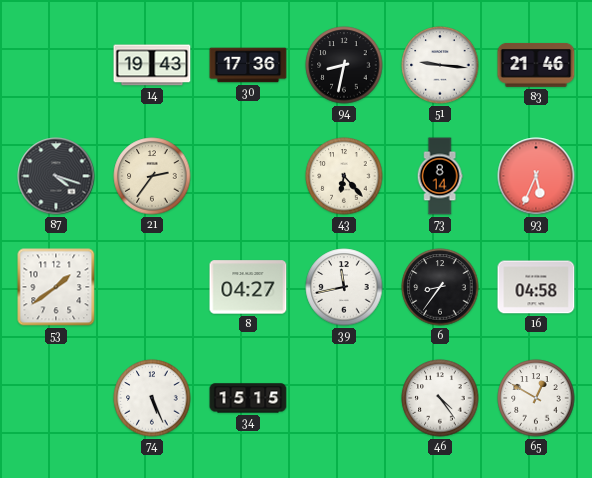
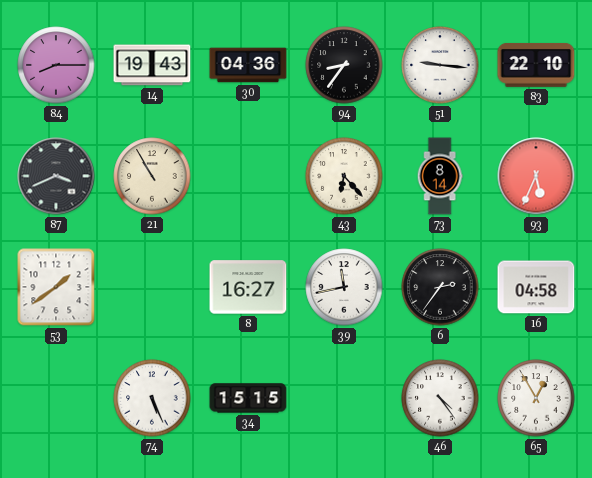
84: none -> 8:15
30: 17:36 -> 04:36
94: 8:32 -> 8:36
83: 21:46 -> 22:10
87: 4:18 -> 3:41
21: 2:36 -> 10:55
8: 04:27 -> 16:27
6: 8:36 -> 2:36
65: 12:50 -> 12:55
